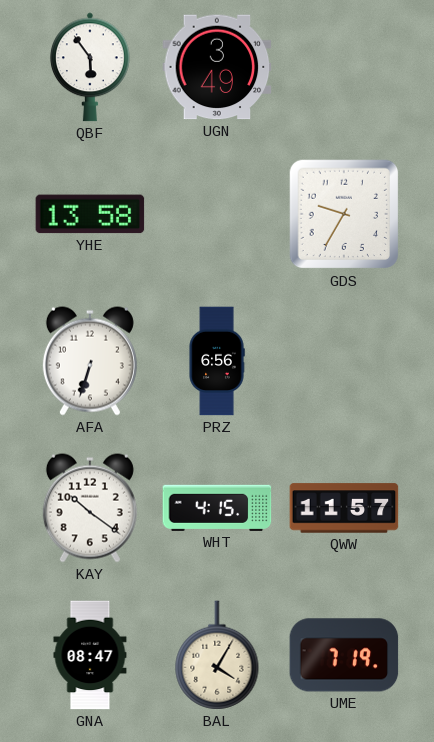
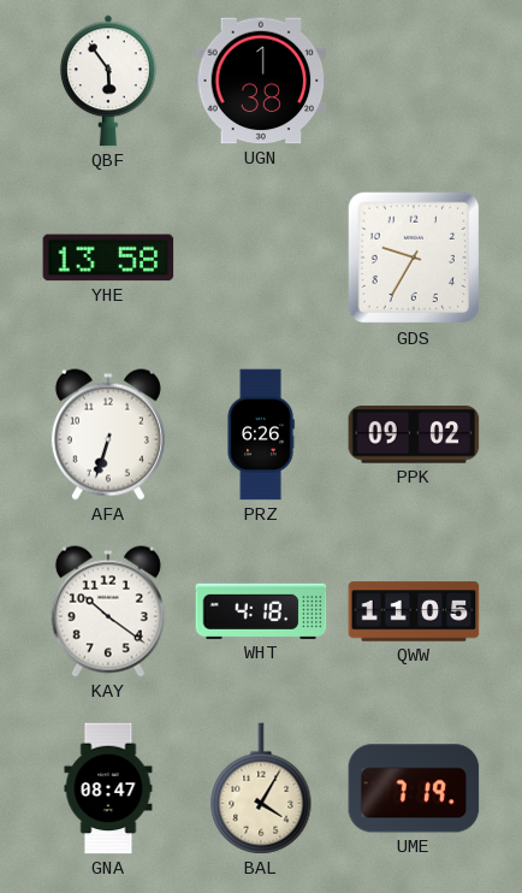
UGN: 3:49 -> 1:38
PRZ: 6:56 -> 6:26
PPK: none -> 09:02
WHT: 4:15 -> 4:18
QWW: 11:57 -> 11:05
